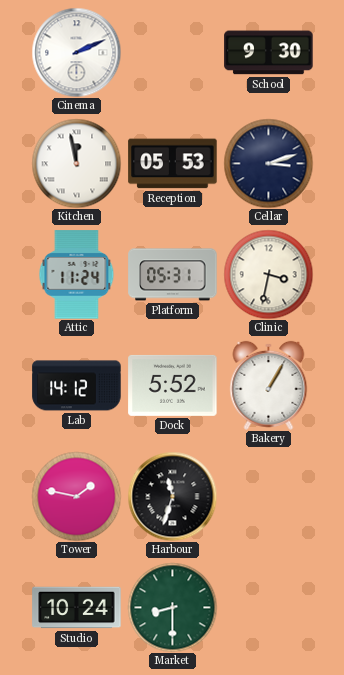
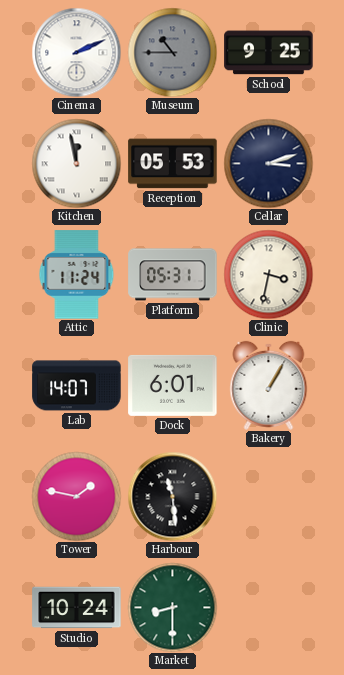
Museum: none -> 10:45
School: 9:30 -> 9:25
Lab: 14:12 -> 14:07
Dock: 5:52 -> 6:01
Harbour: 11:33 -> 11:29
